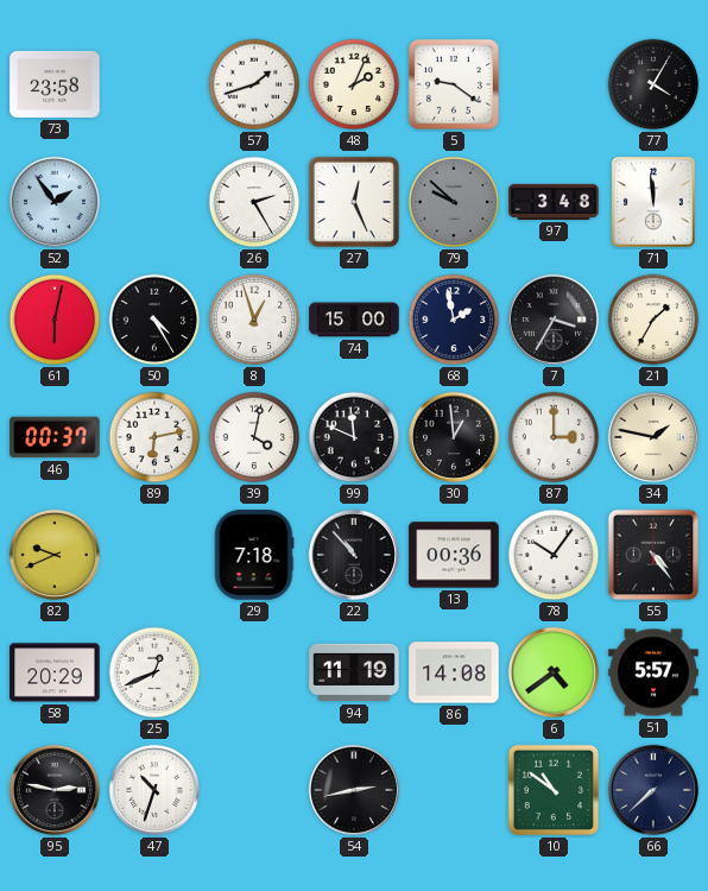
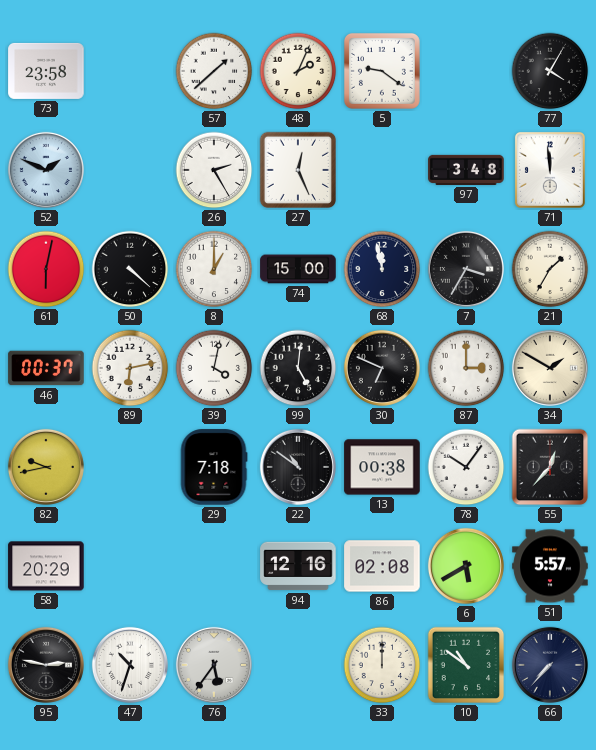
57: 1:42 -> 1:38
52: 1:54 -> 1:49
79: 9:52 -> none
50: 4:25 -> 4:22
8: 12:57 -> 1:00
68: 1:58 -> 11:58
99: 11:49 -> 5:01
30: 12:59 -> 6:49
34: 1:47 -> 1:50
82: 9:41 -> 9:43
22: 10:53 -> 10:51
13: 00:36 -> 00:38
55: 4:24 -> 12:37
25: 12:41 -> none
94: 11:19 -> 12:16
86: 14:08 -> 02:08
6: 4:39 -> 5:40
76: none -> 5:36
54: 2:43 -> none
33: none -> 12:00
66: 7:38 -> 7:37
